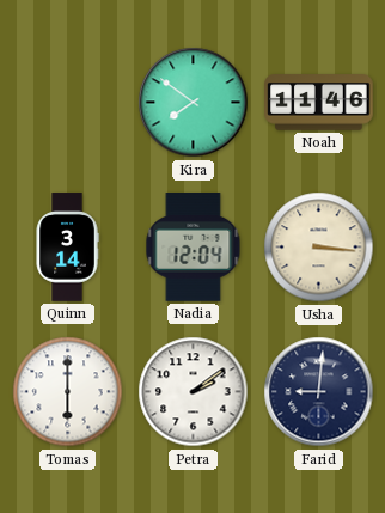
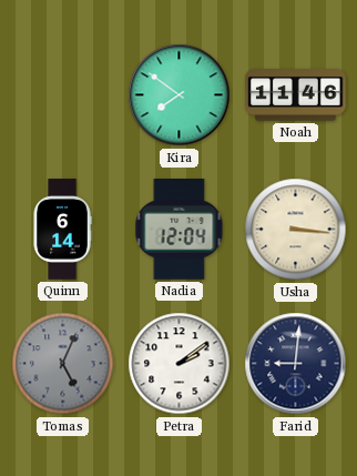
Quinn: 3:14 -> 6:14
Tomas: 6:00 -> 5:04
Tomas dial: white -> grey
